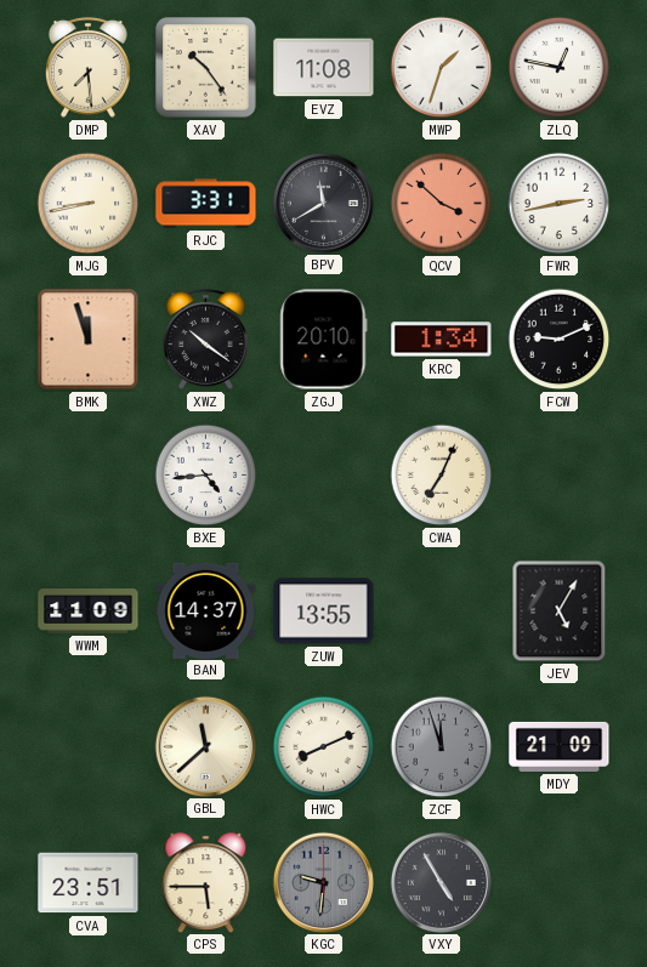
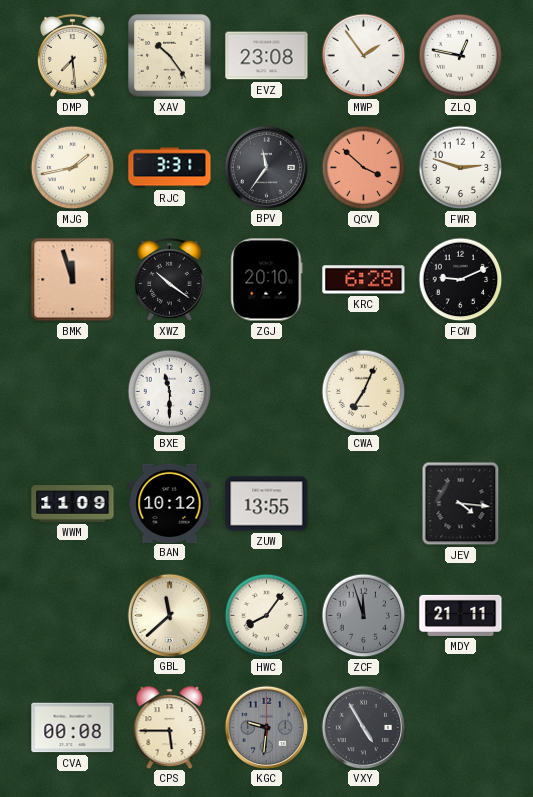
EVZ: 11:08 -> 23:08
MWP: 1:33 -> 1:54
MJG: 8:43 -> 1:43
BPV: 11:40 -> 11:36
FWR: 2:43 -> 2:48
KRC: 1:34 -> 6:28
BXE: 4:44 -> 11:30
BAN: 14:37 -> 10:12
JEV: 5:05 -> 4:16
HWC: 8:11 -> 8:06
MDY: 21:09 -> 21:11
CVA: 23:51 -> 00:08
